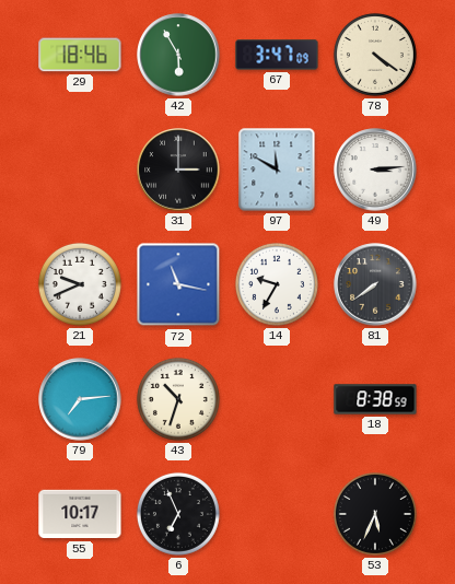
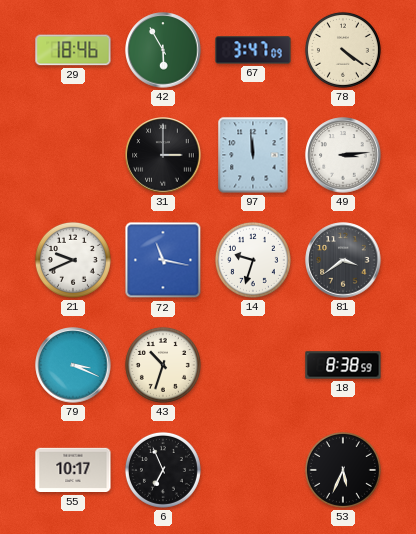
97: 11:50 -> 11:59
14: 9:35 -> 9:33
81: 7:39 -> 3:39
79: 7:14 -> 3:19
